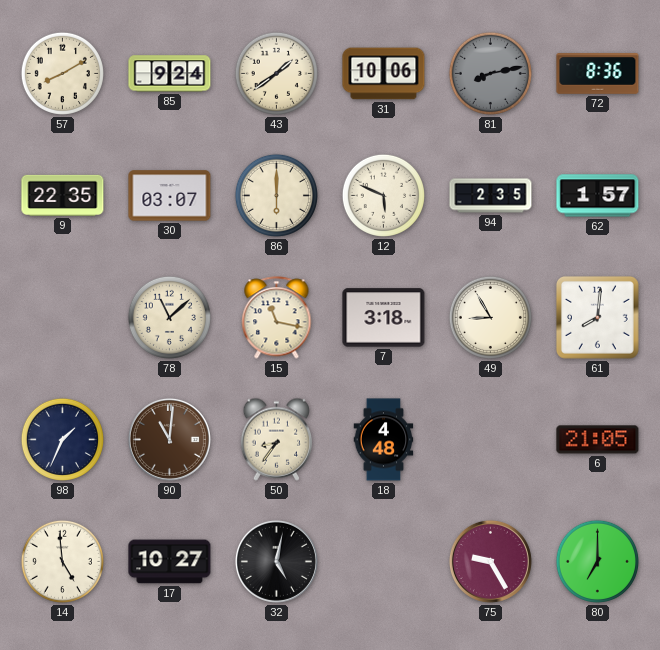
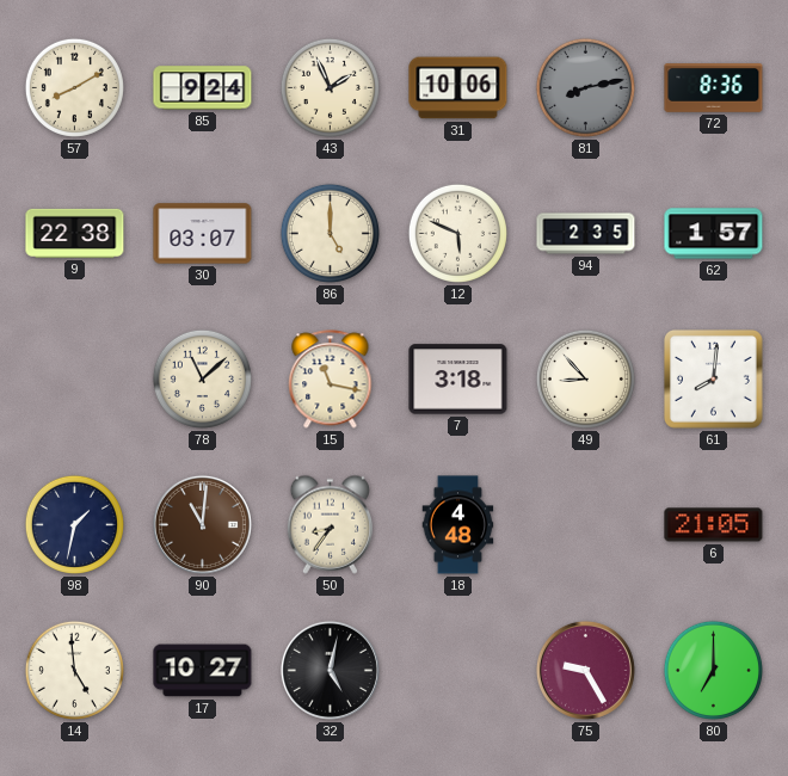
43: 1:39 -> 1:56
9: 22:35 -> 22:38
86: 6:00 -> 5:00
49: 8:55 -> 8:53
98: 1:34 -> 1:32
